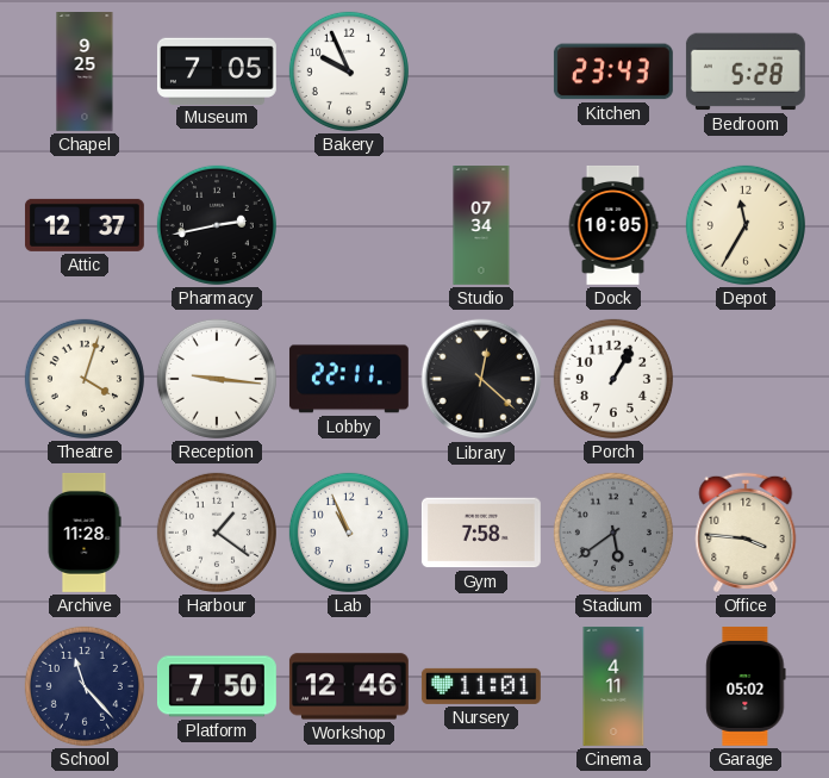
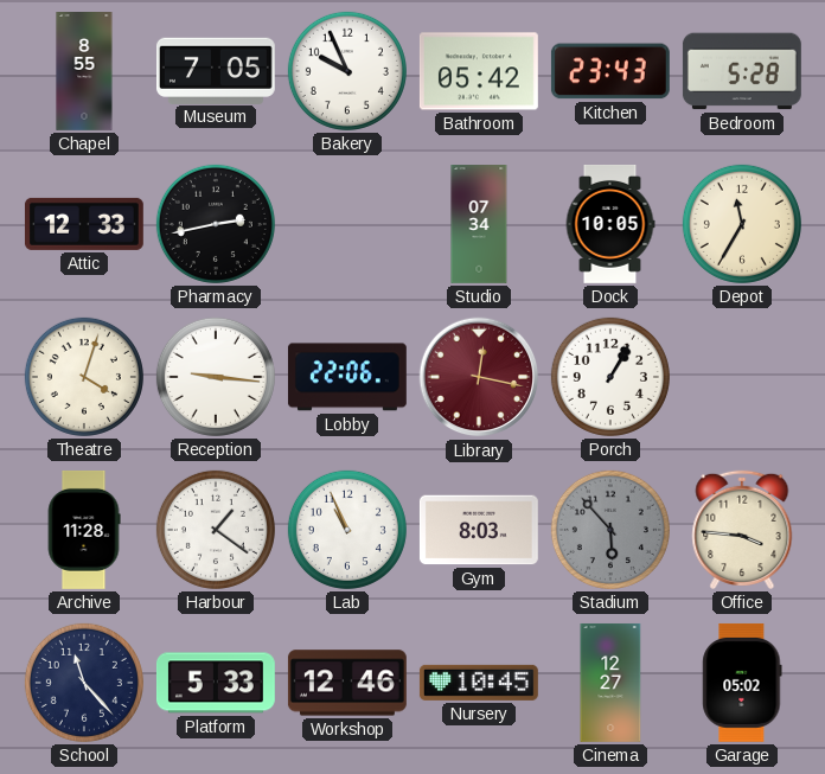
Chapel: 9:25 -> 8:55
Bathroom: none -> 05:42
Attic: 12:37 -> 12:33
Lobby: 22:11 -> 22:06
Library: 12:22 -> 12:17
Library dial: black -> burgundy
Gym: 7:58 -> 8:03
Stadium: 5:39 -> 5:53
Platform: 7:50 -> 5:33
Nursery: 11:01 -> 10:45
Cinema: 4:11 -> 12:27
